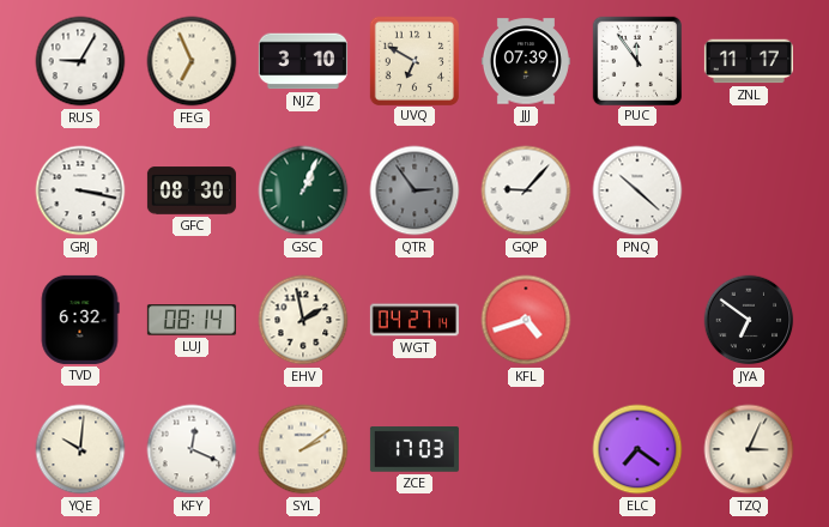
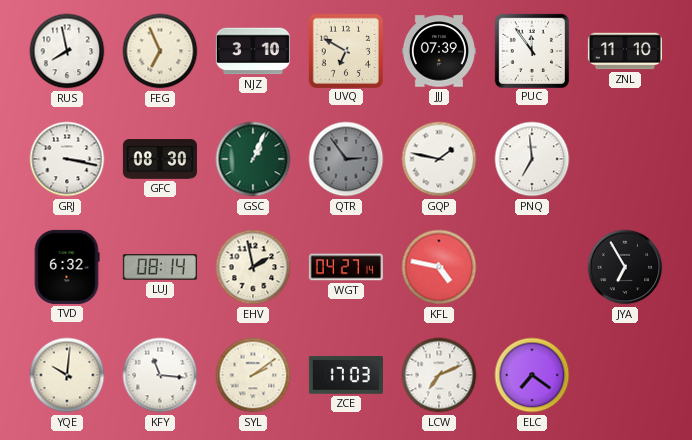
RUS: 9:05 -> 7:58
ZNL: 11:17 -> 11:10
GQP: 9:07 -> 1:47
PNQ: 10:22 -> 6:59
KFL: 4:42 -> 4:47
JYA: 6:51 -> 6:55
KFY: 12:19 -> 11:16
LCW: none -> 7:11
TZQ: 3:04 -> none
